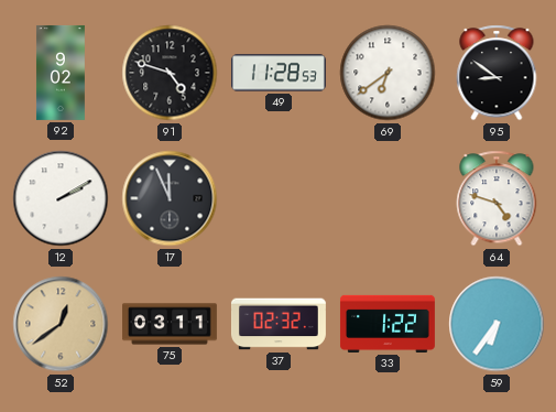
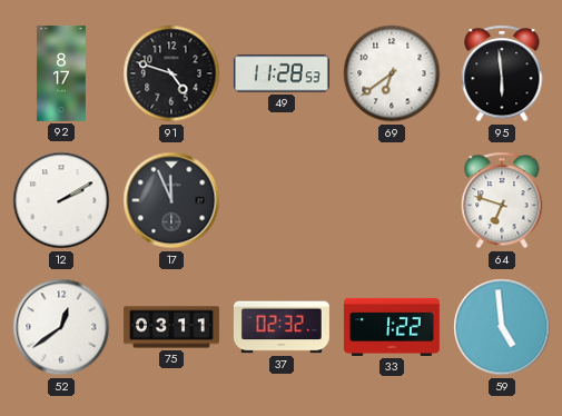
92: 9:02 -> 8:17
95: 8:51 -> 5:59
64: 4:48 -> 6:48
52 dial: champagne -> white
59: 6:36 -> 4:59
